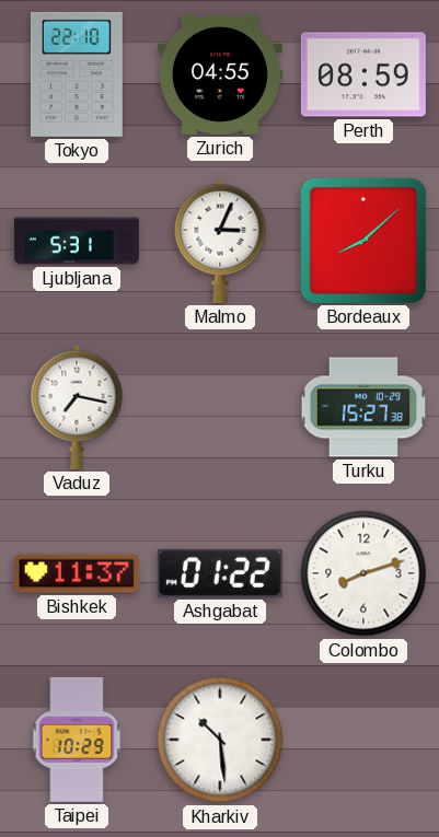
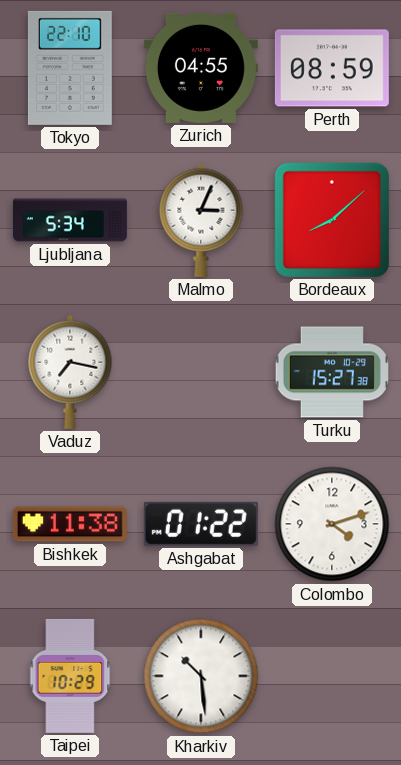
Ljubljana: 5:31 -> 5:34
Bishkek: 11:37 -> 11:38
Colombo: 8:12 -> 4:12
